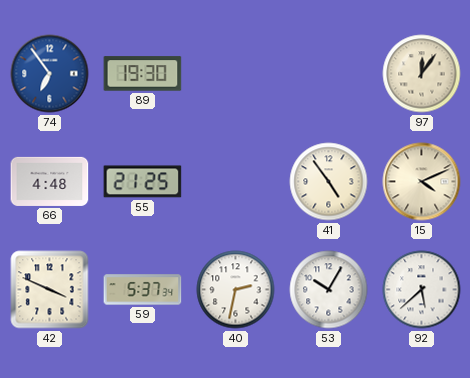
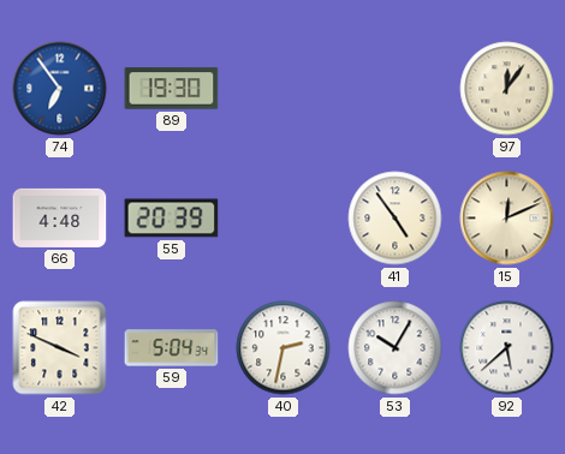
55: 21:25 -> 20:39
15: 4:11 -> 12:11
59: 5:37 -> 5:04
